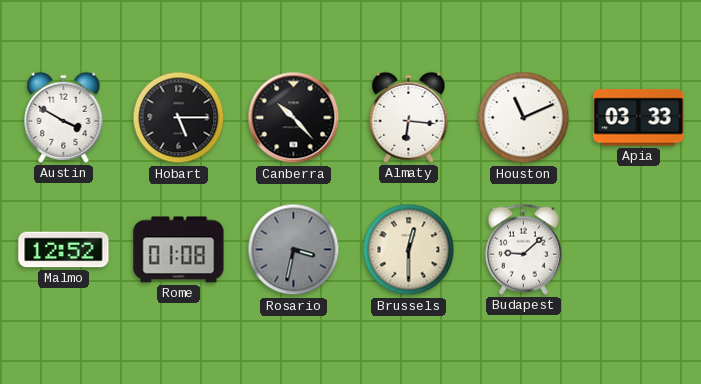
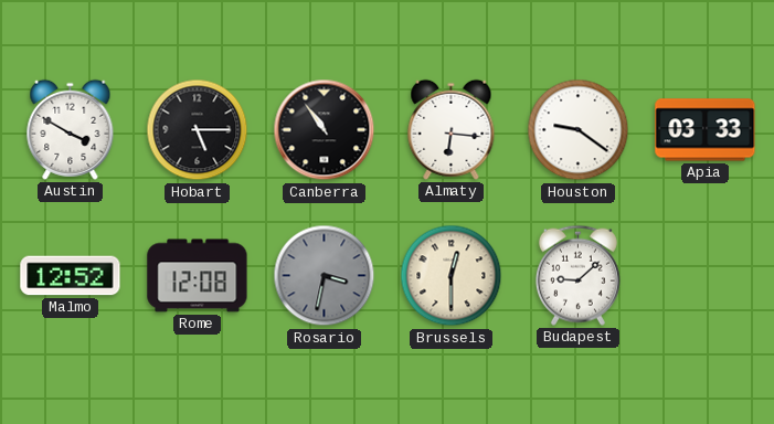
Canberra: 10:23 -> 10:54
Houston: 11:11 -> 9:21
Rome: 01:08 -> 12:08
